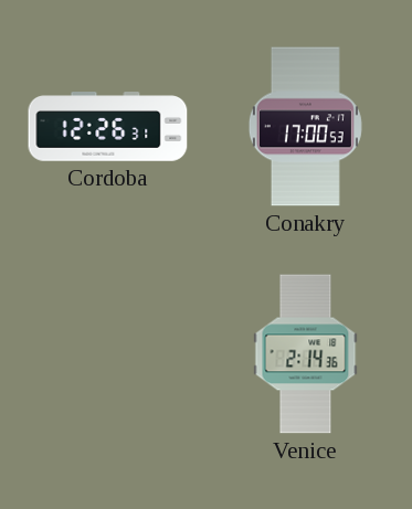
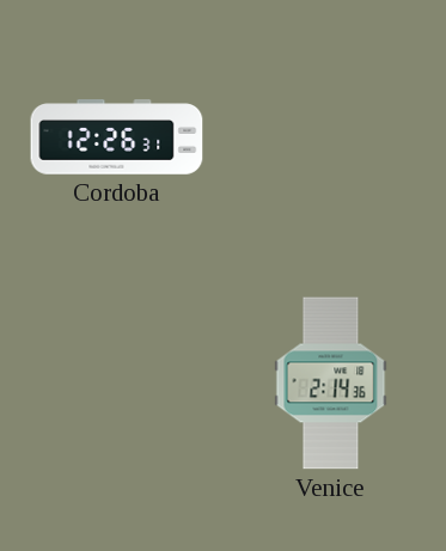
Conakry: 17:00 -> none
